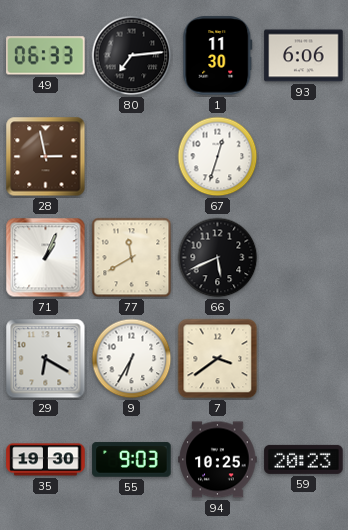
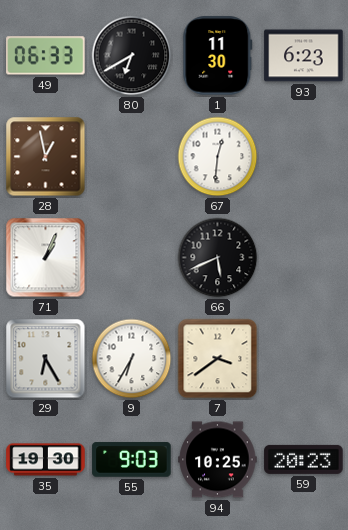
80: 7:14 -> 6:40
93: 6:06 -> 6:23
28: 2:58 -> 12:58
67: 12:33 -> 12:31
77: 11:40 -> none
29: 6:20 -> 6:25
